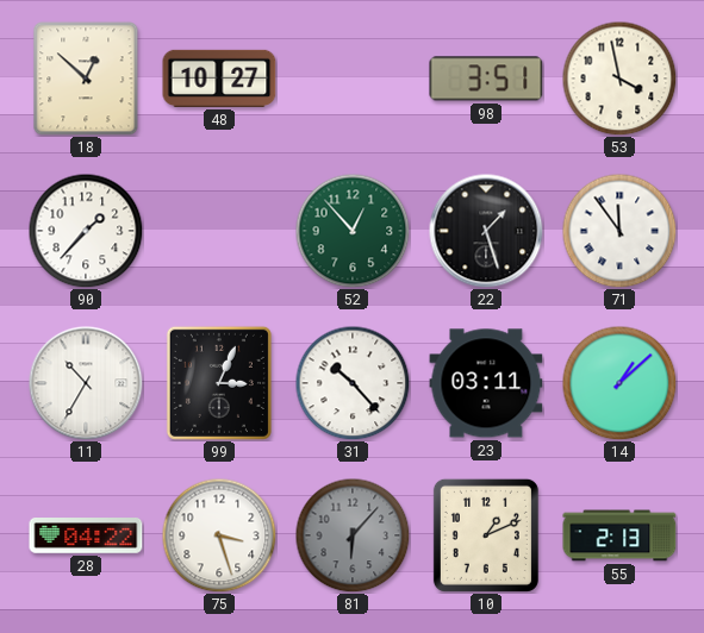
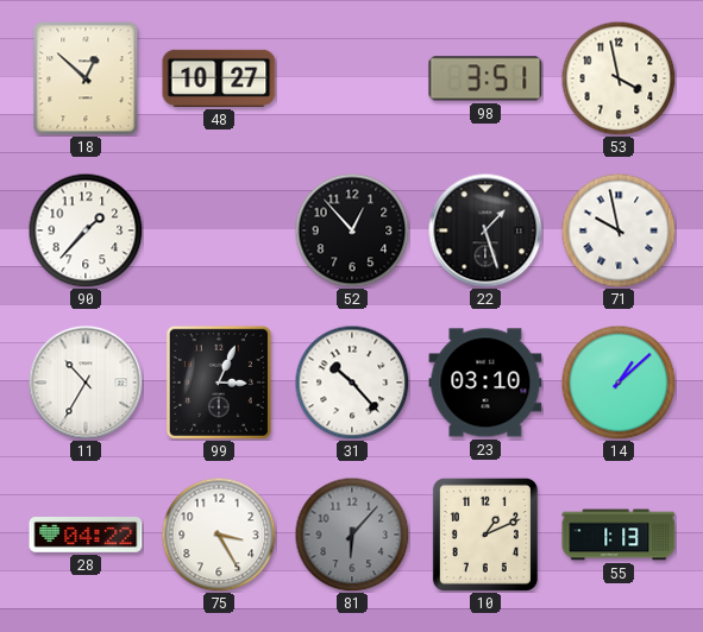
52 dial: green -> black
71: 11:54 -> 9:58
23: 03:11 -> 03:10
75: 3:27 -> 3:25
55: 2:13 -> 1:13
